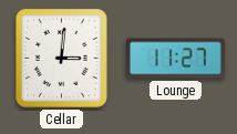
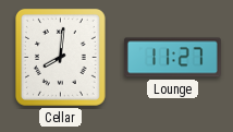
Cellar: 3:01 -> 8:01
